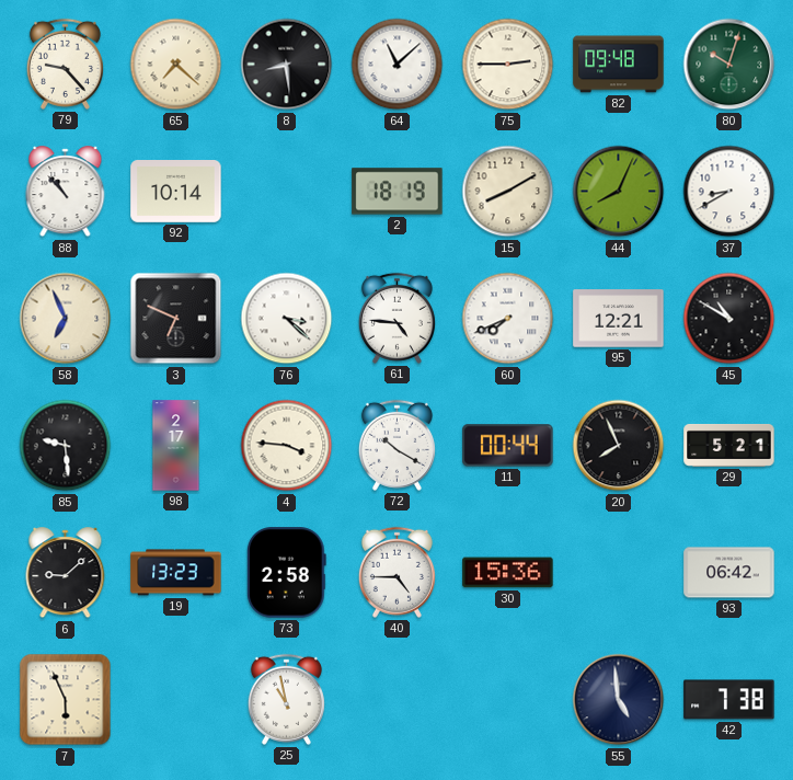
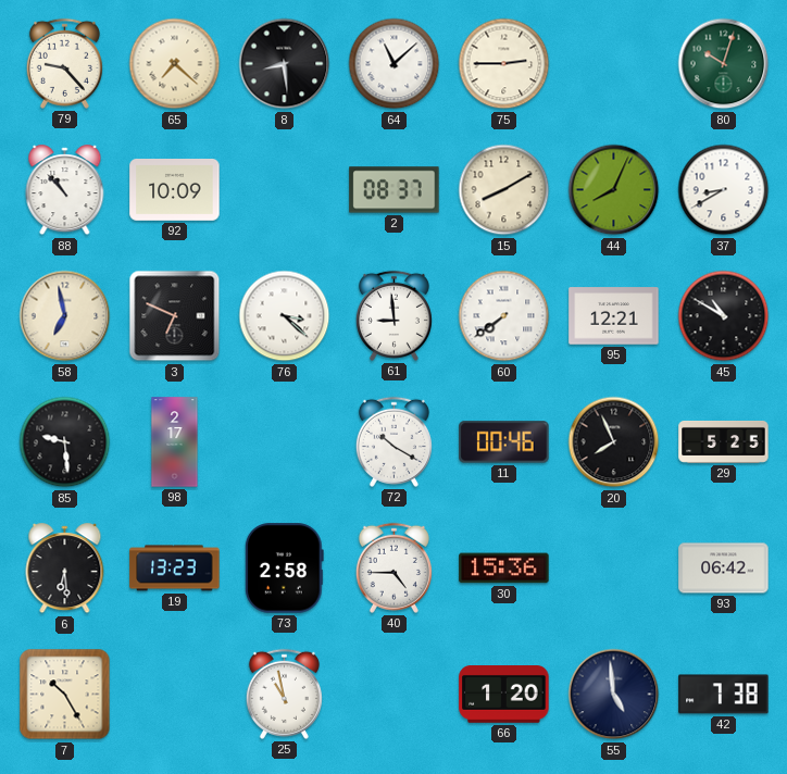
82: 09:48 -> none
92: 10:14 -> 10:09
2: 18:19 -> 08:37
58: 6:56 -> 6:58
61: 4:46 -> 8:59
60: 7:41 -> 7:39
4: 3:46 -> none
11: 00:44 -> 00:46
29: 5:21 -> 5:25
6: 9:08 -> 6:29
7: 5:56 -> 10:25
66: none -> 1:20
